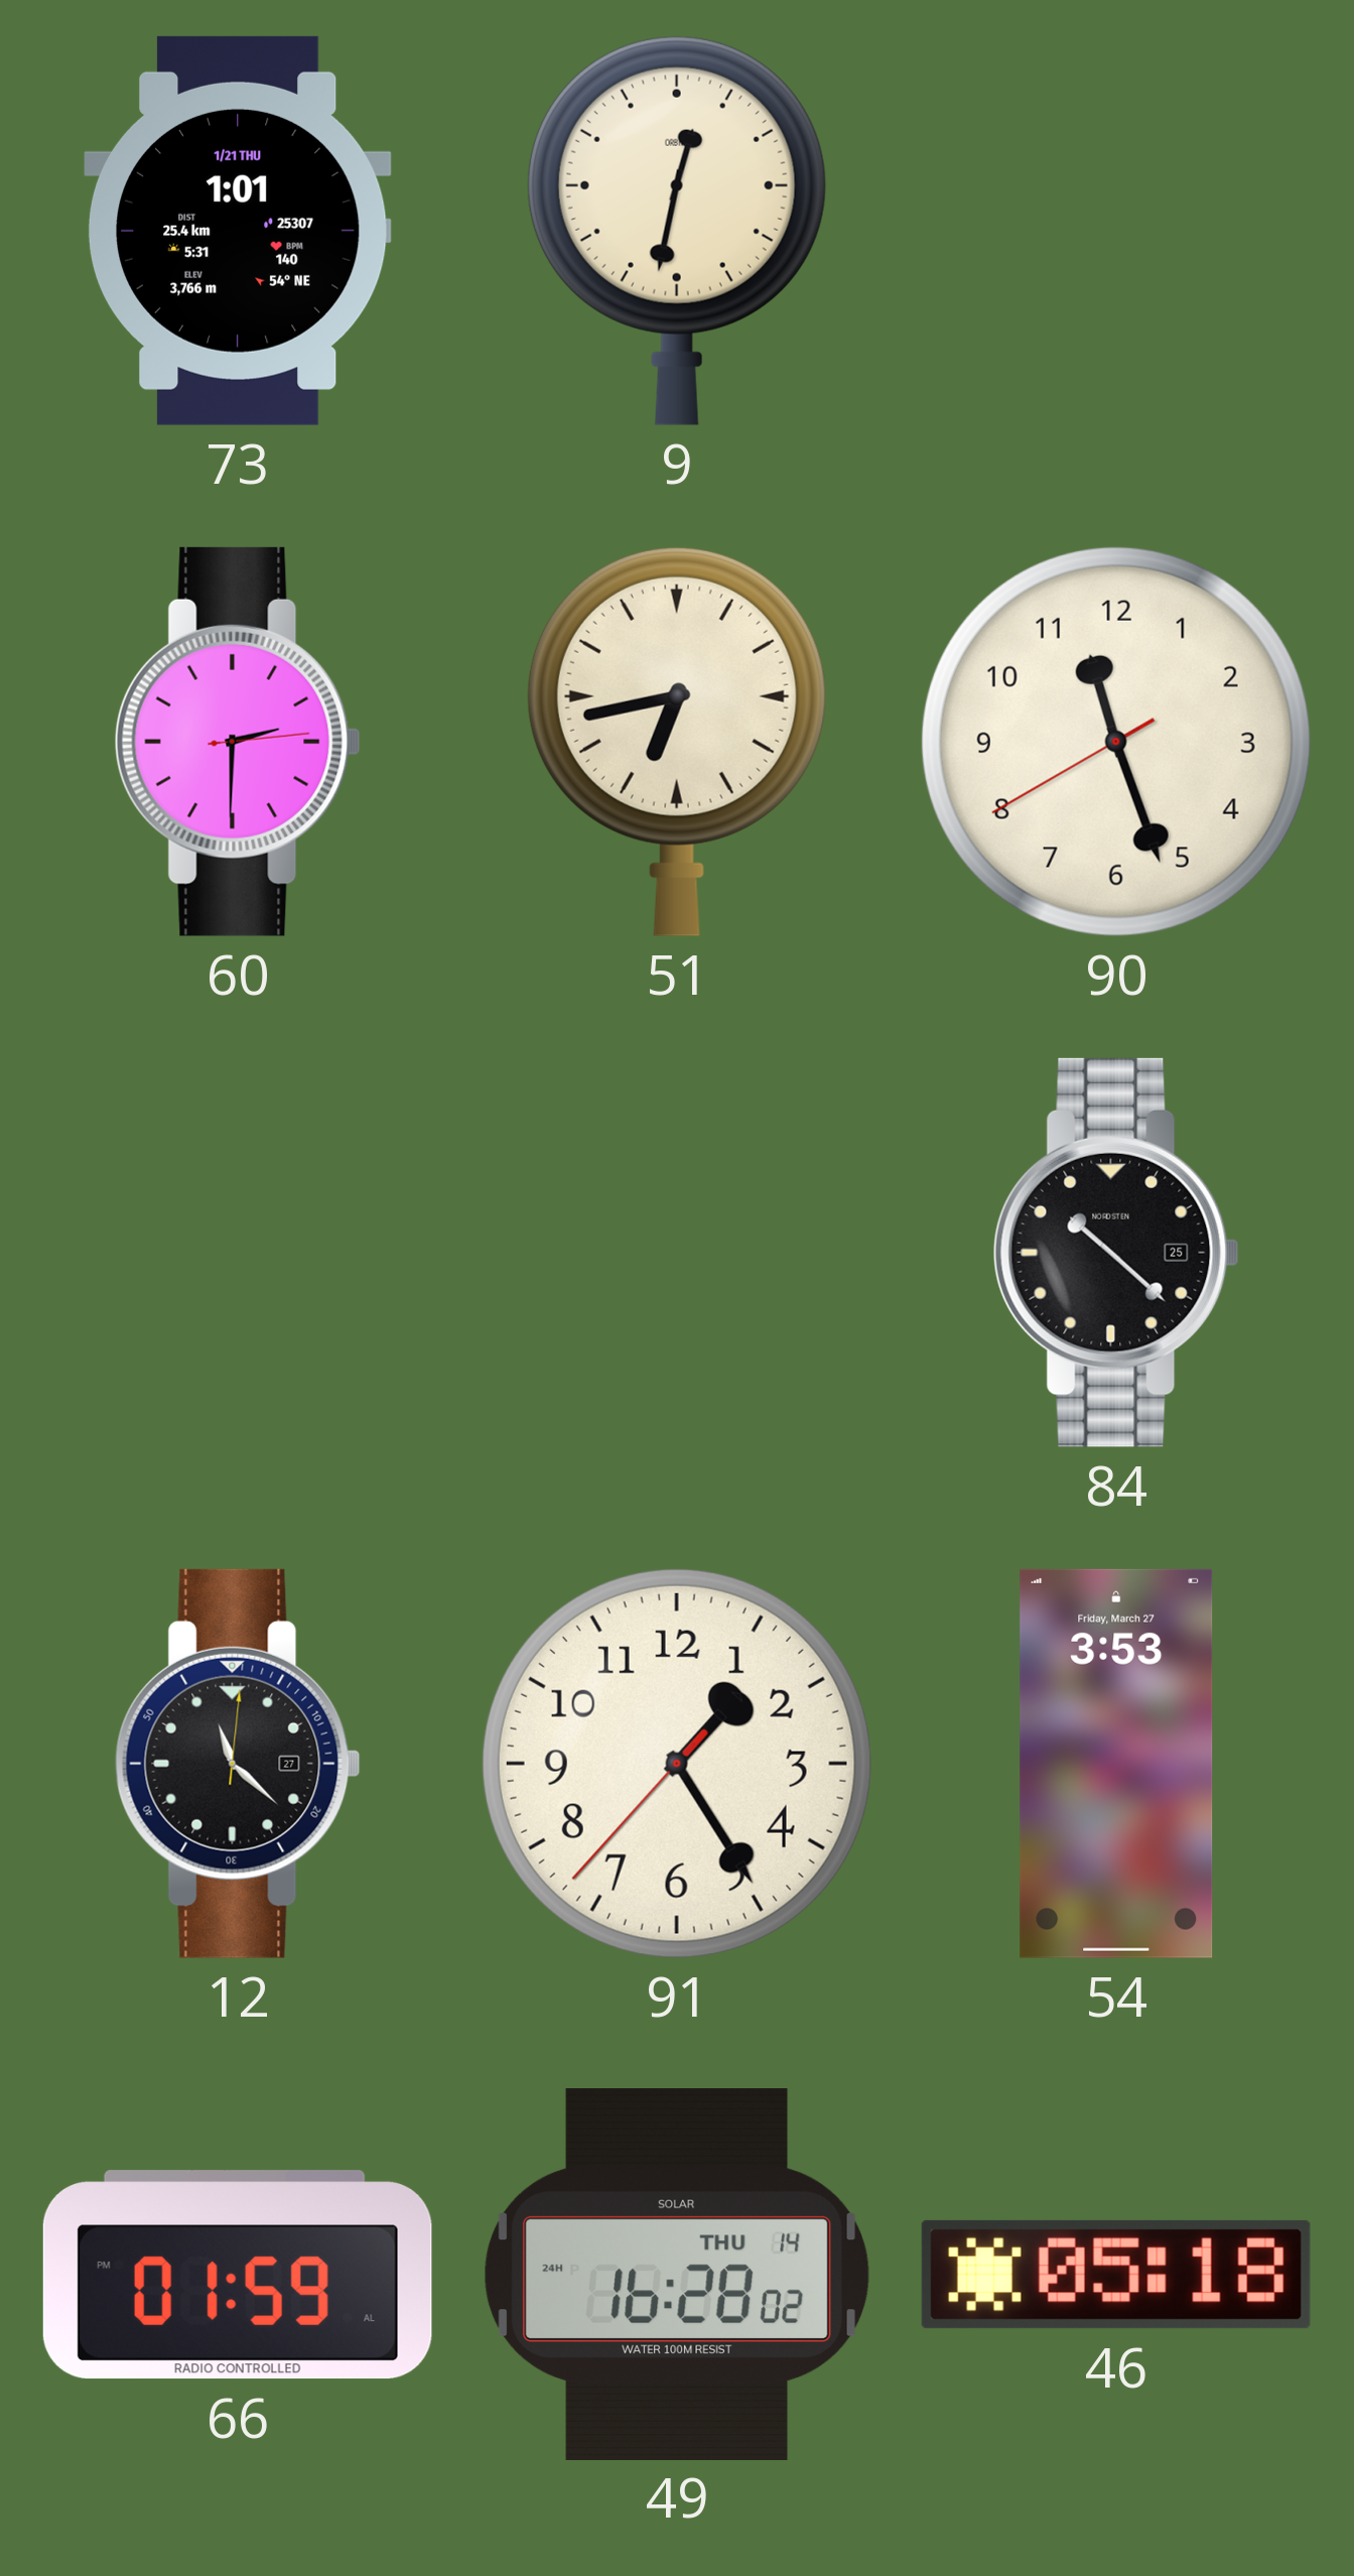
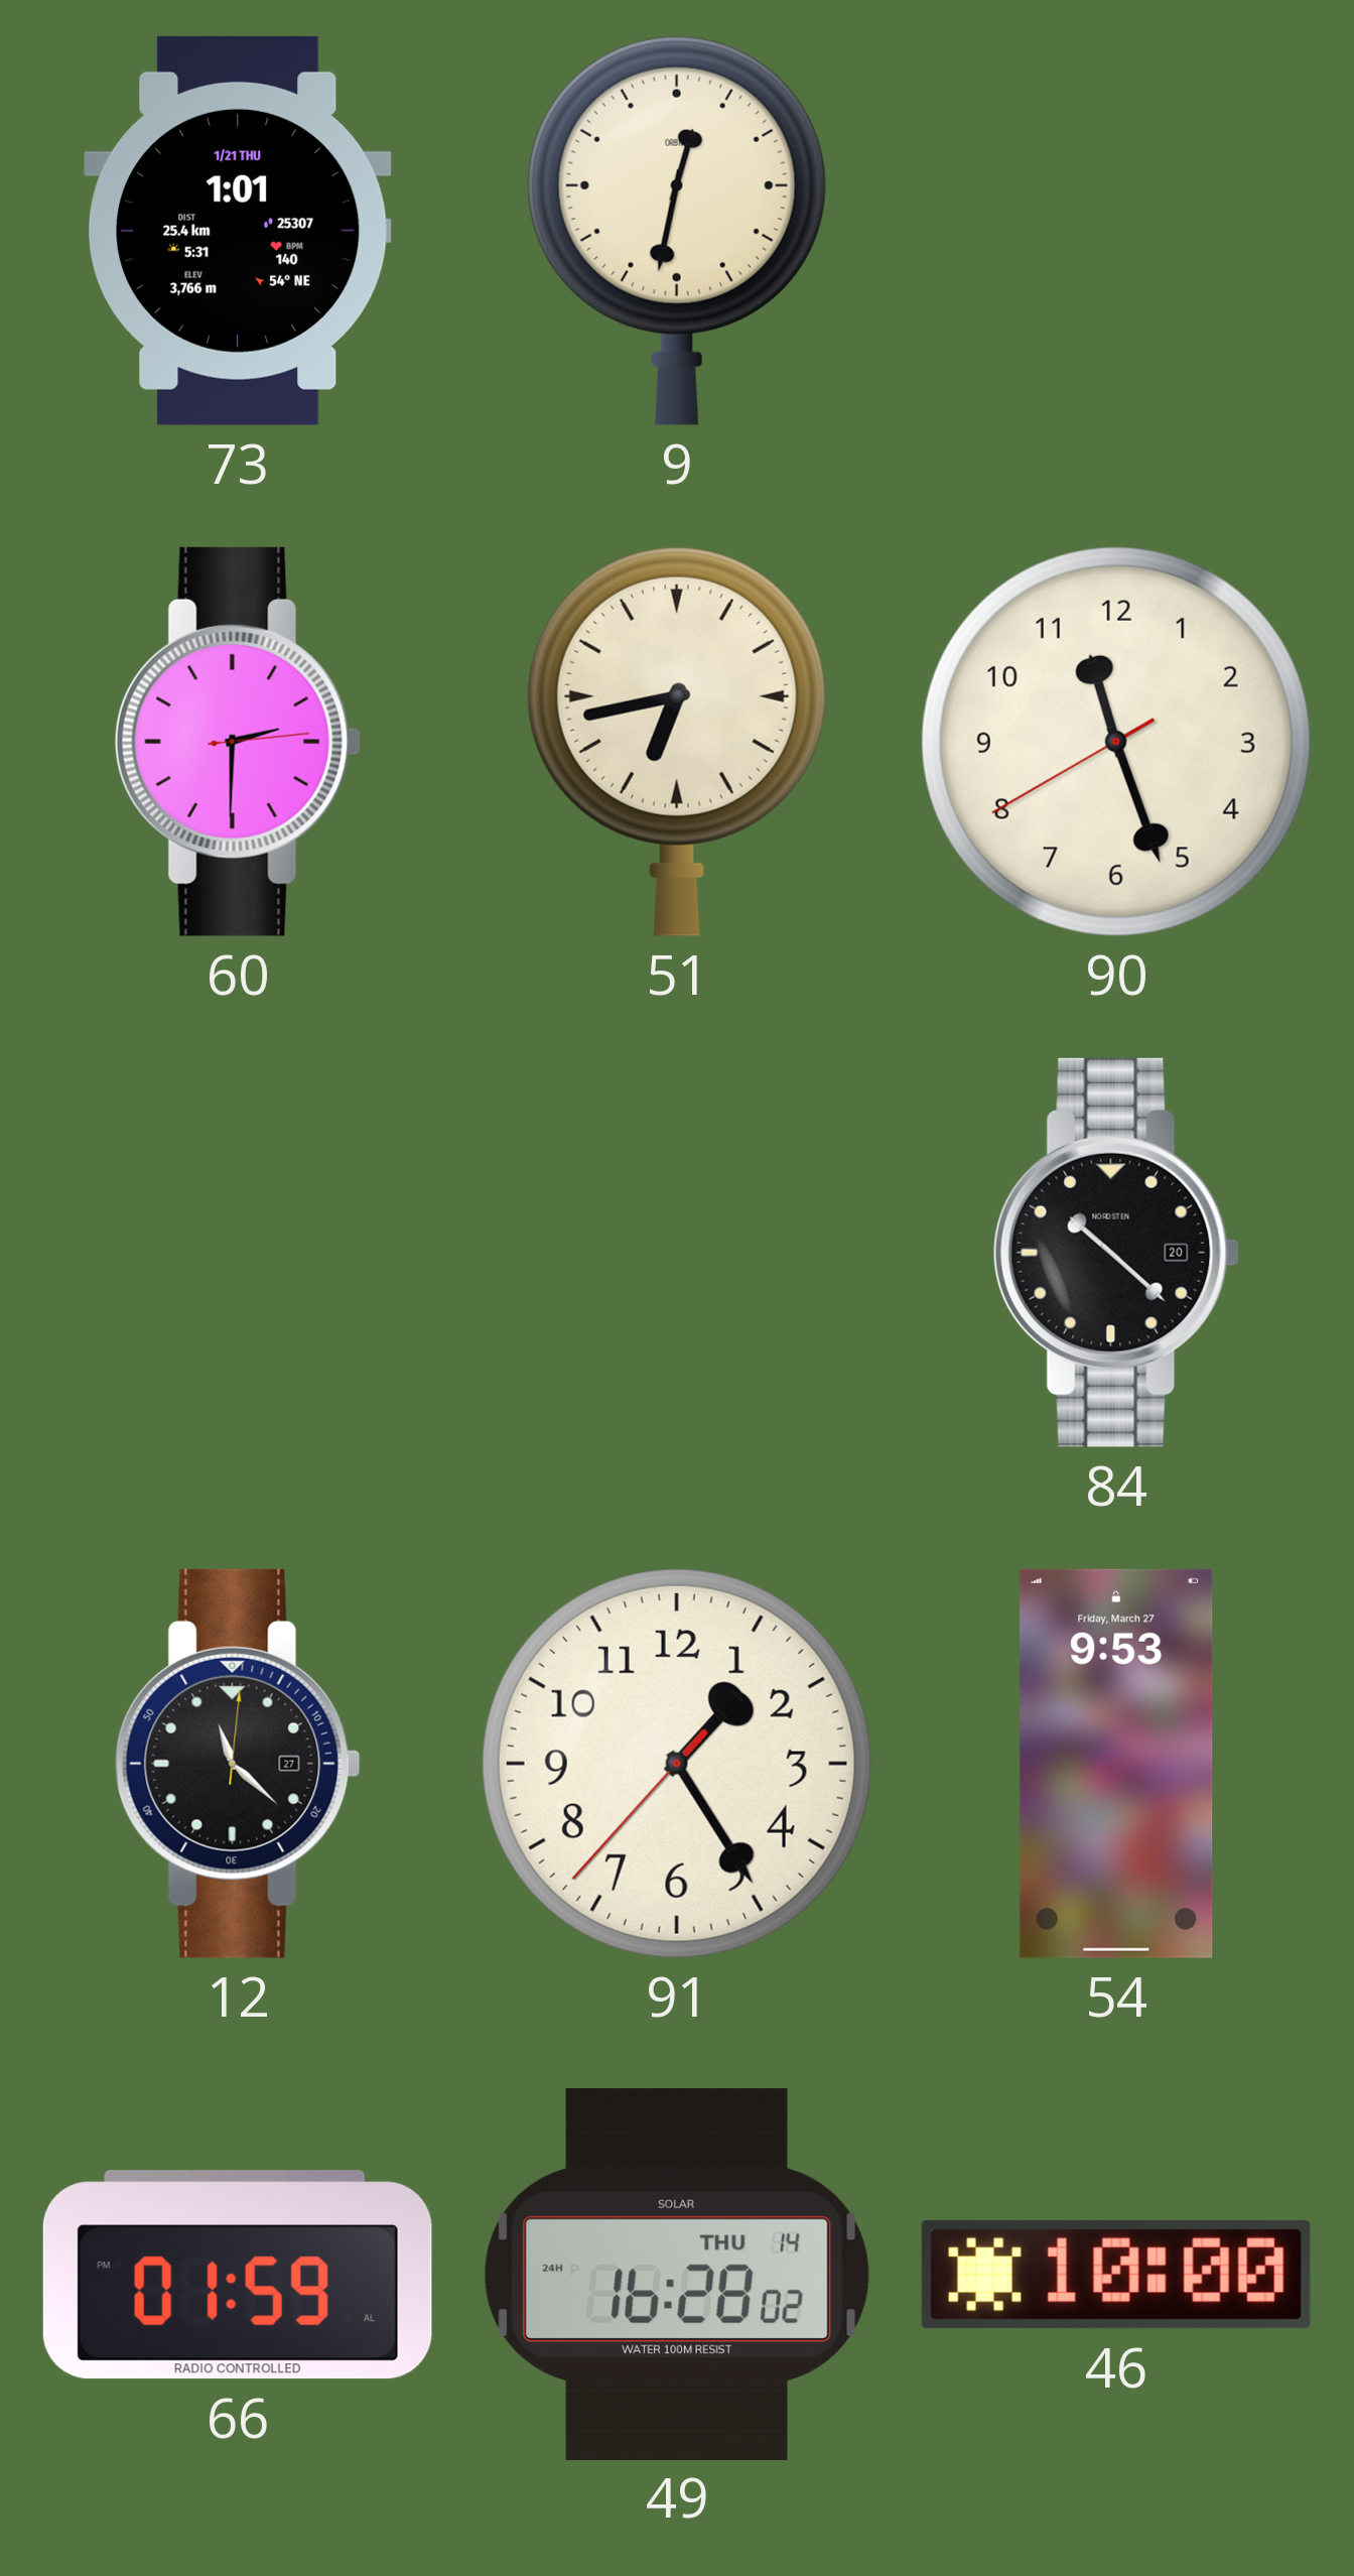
84 date: 25 -> 20
54: 3:53 -> 9:53
46: 05:18 -> 10:00
